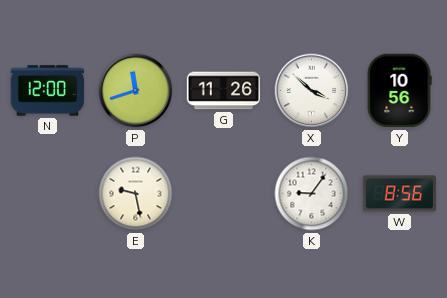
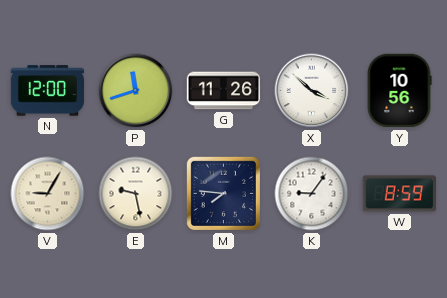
V: none -> 9:05
M: none -> 7:46
W: 8:56 -> 8:59
